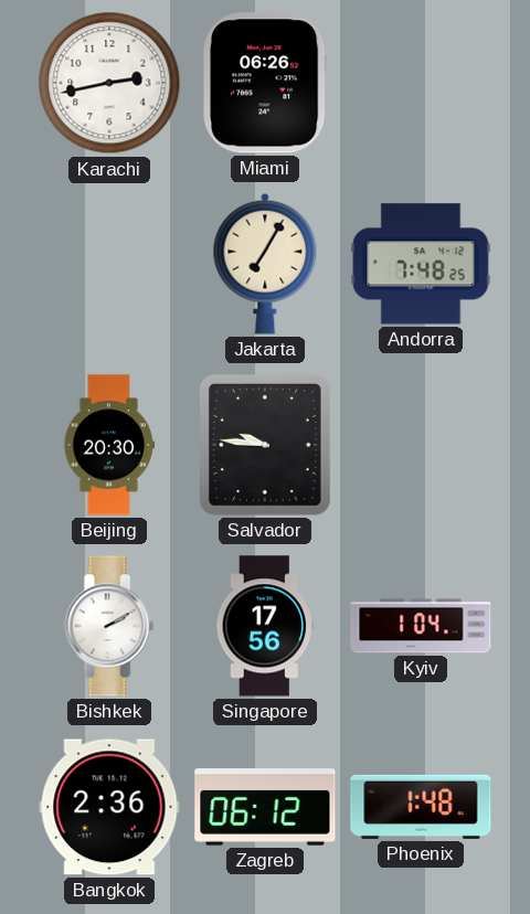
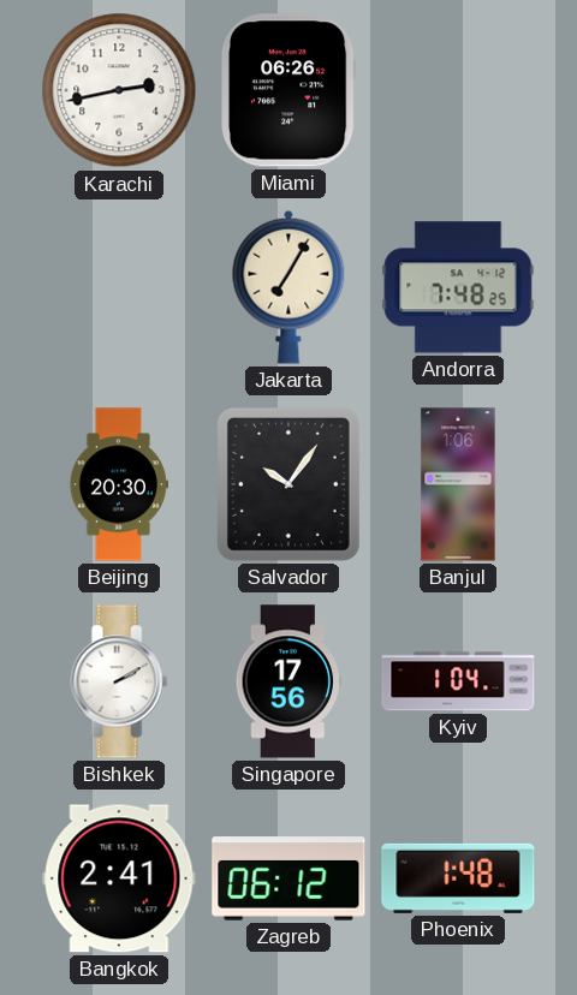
Salvador: 9:46 -> 10:06
Banjul: none -> 1:06
Bangkok: 2:36 -> 2:41
